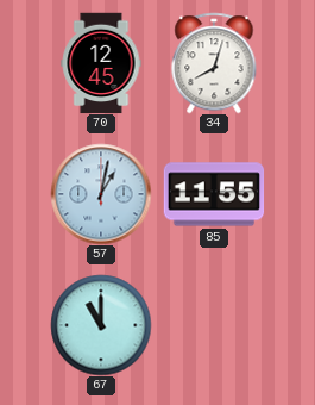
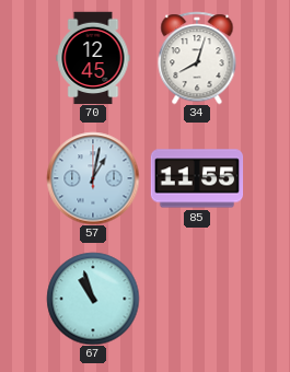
67: 11:00 -> 10:57
